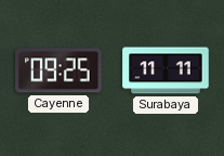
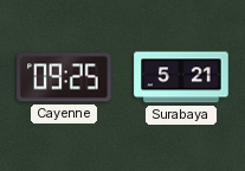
Surabaya: 11:11 -> 5:21
